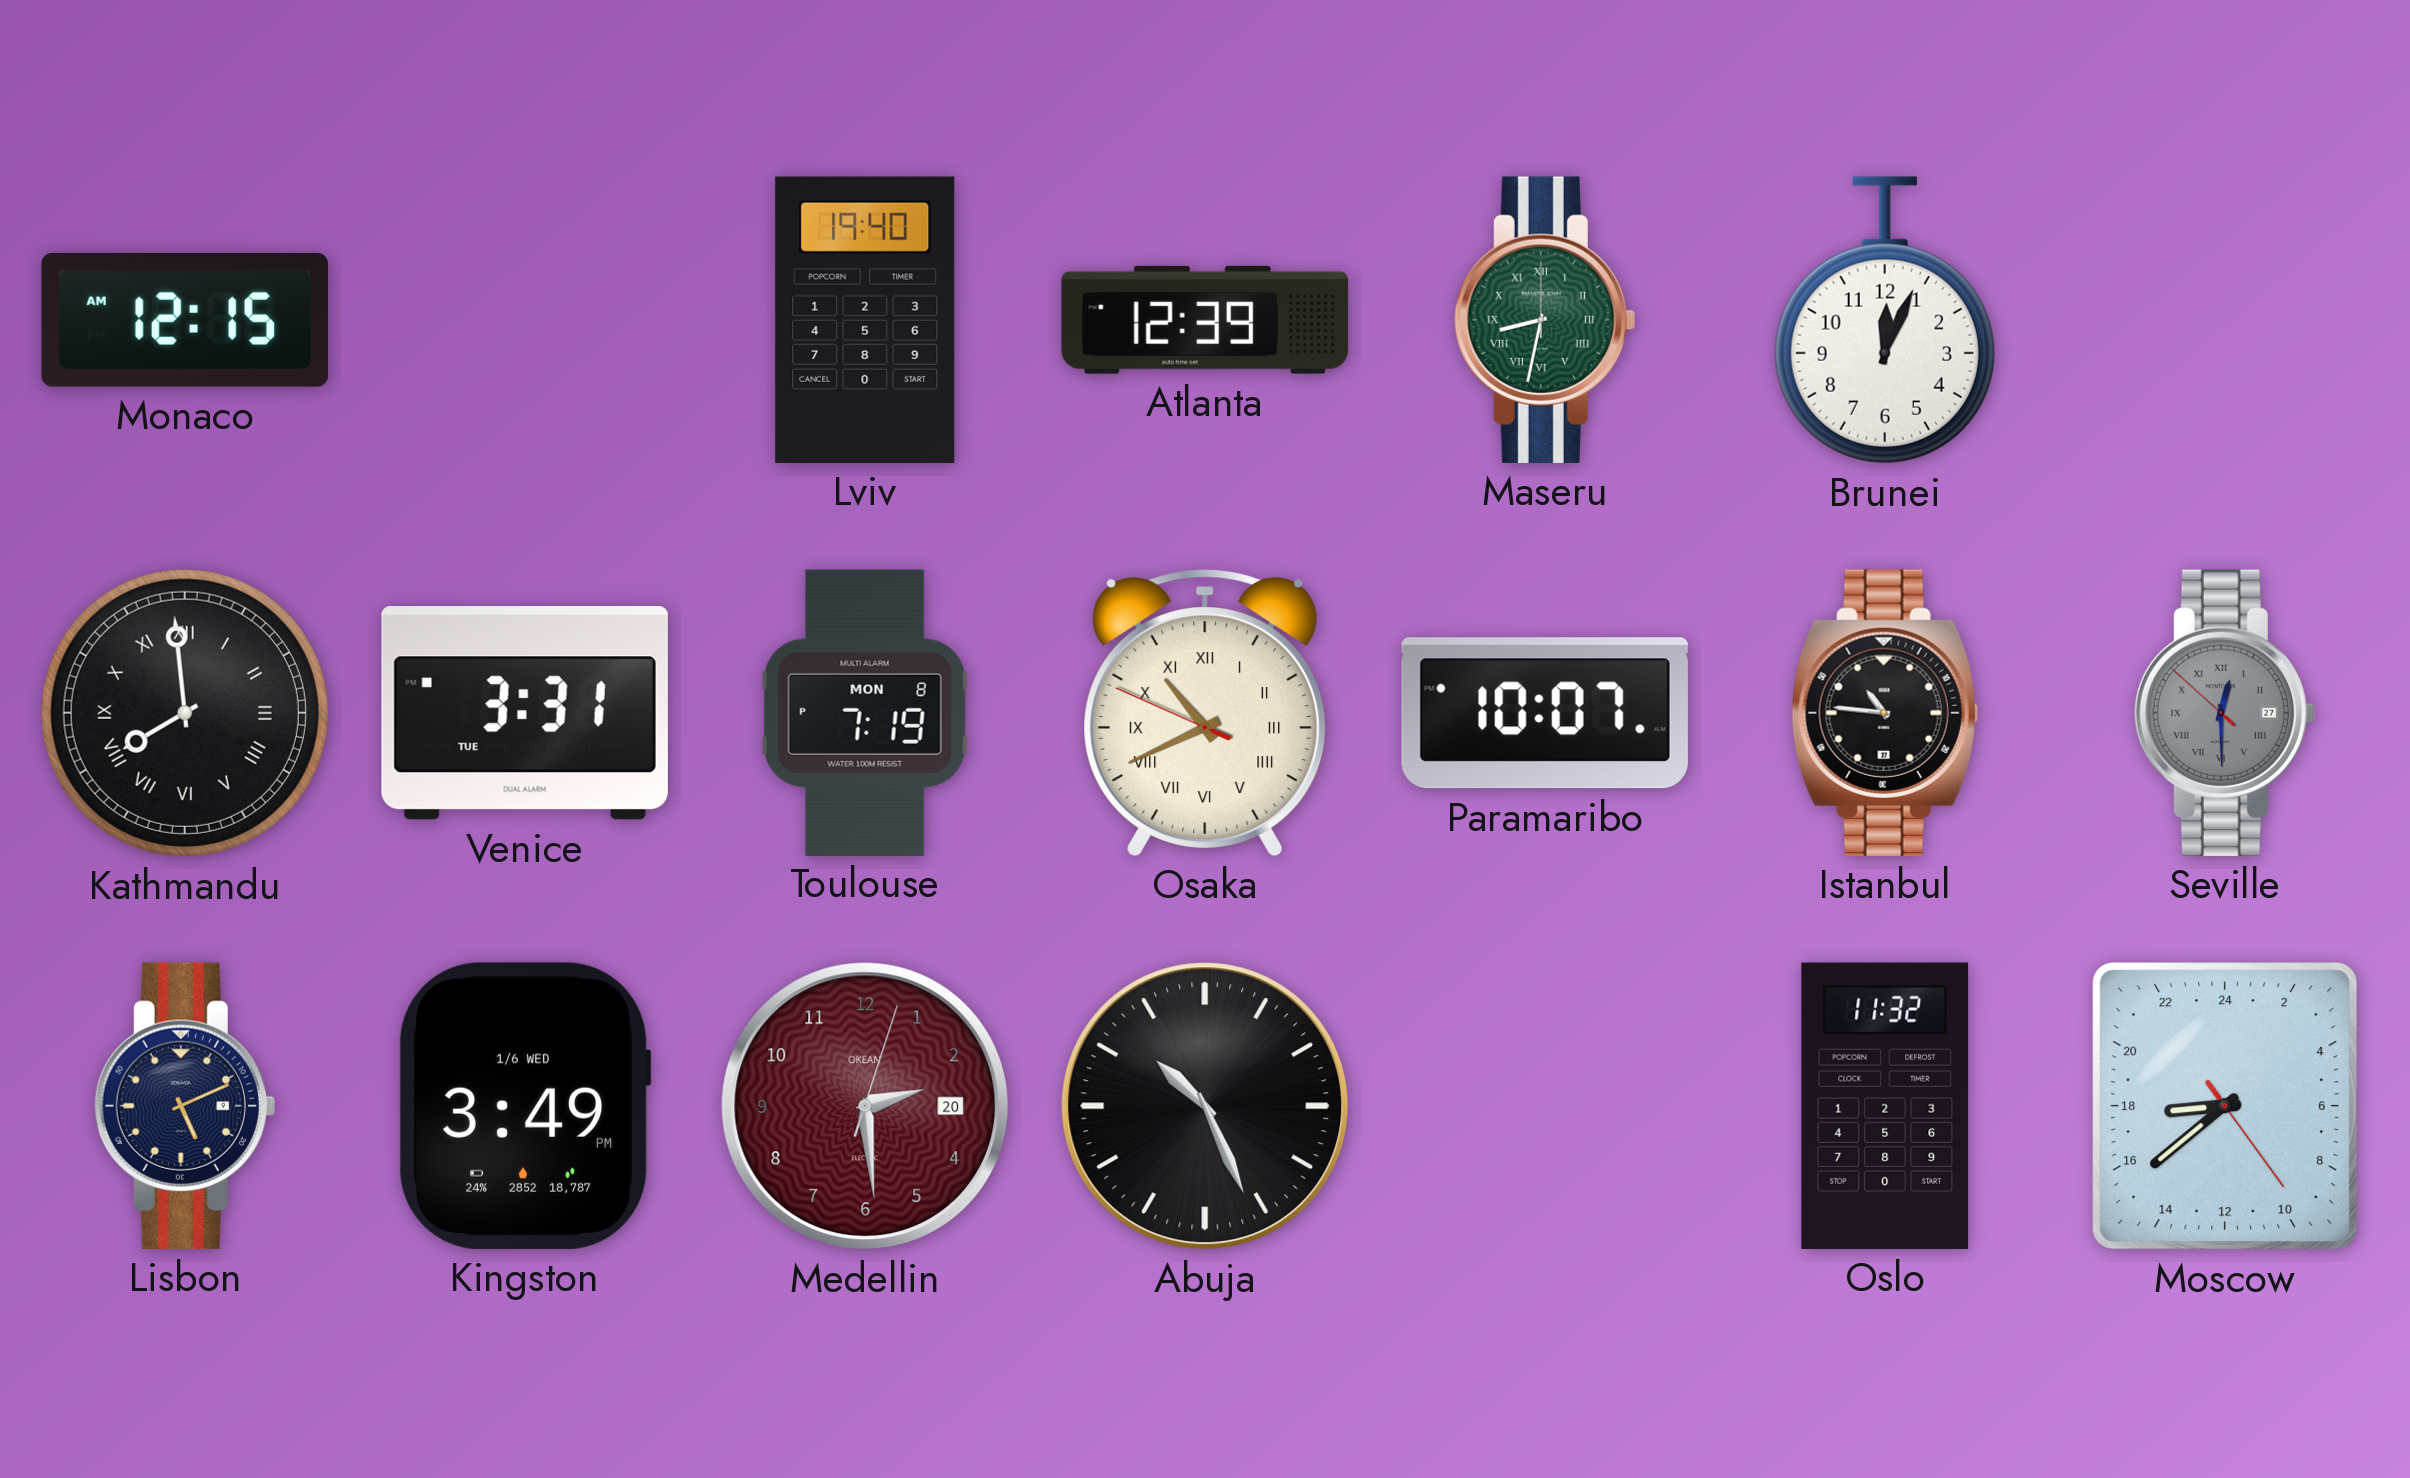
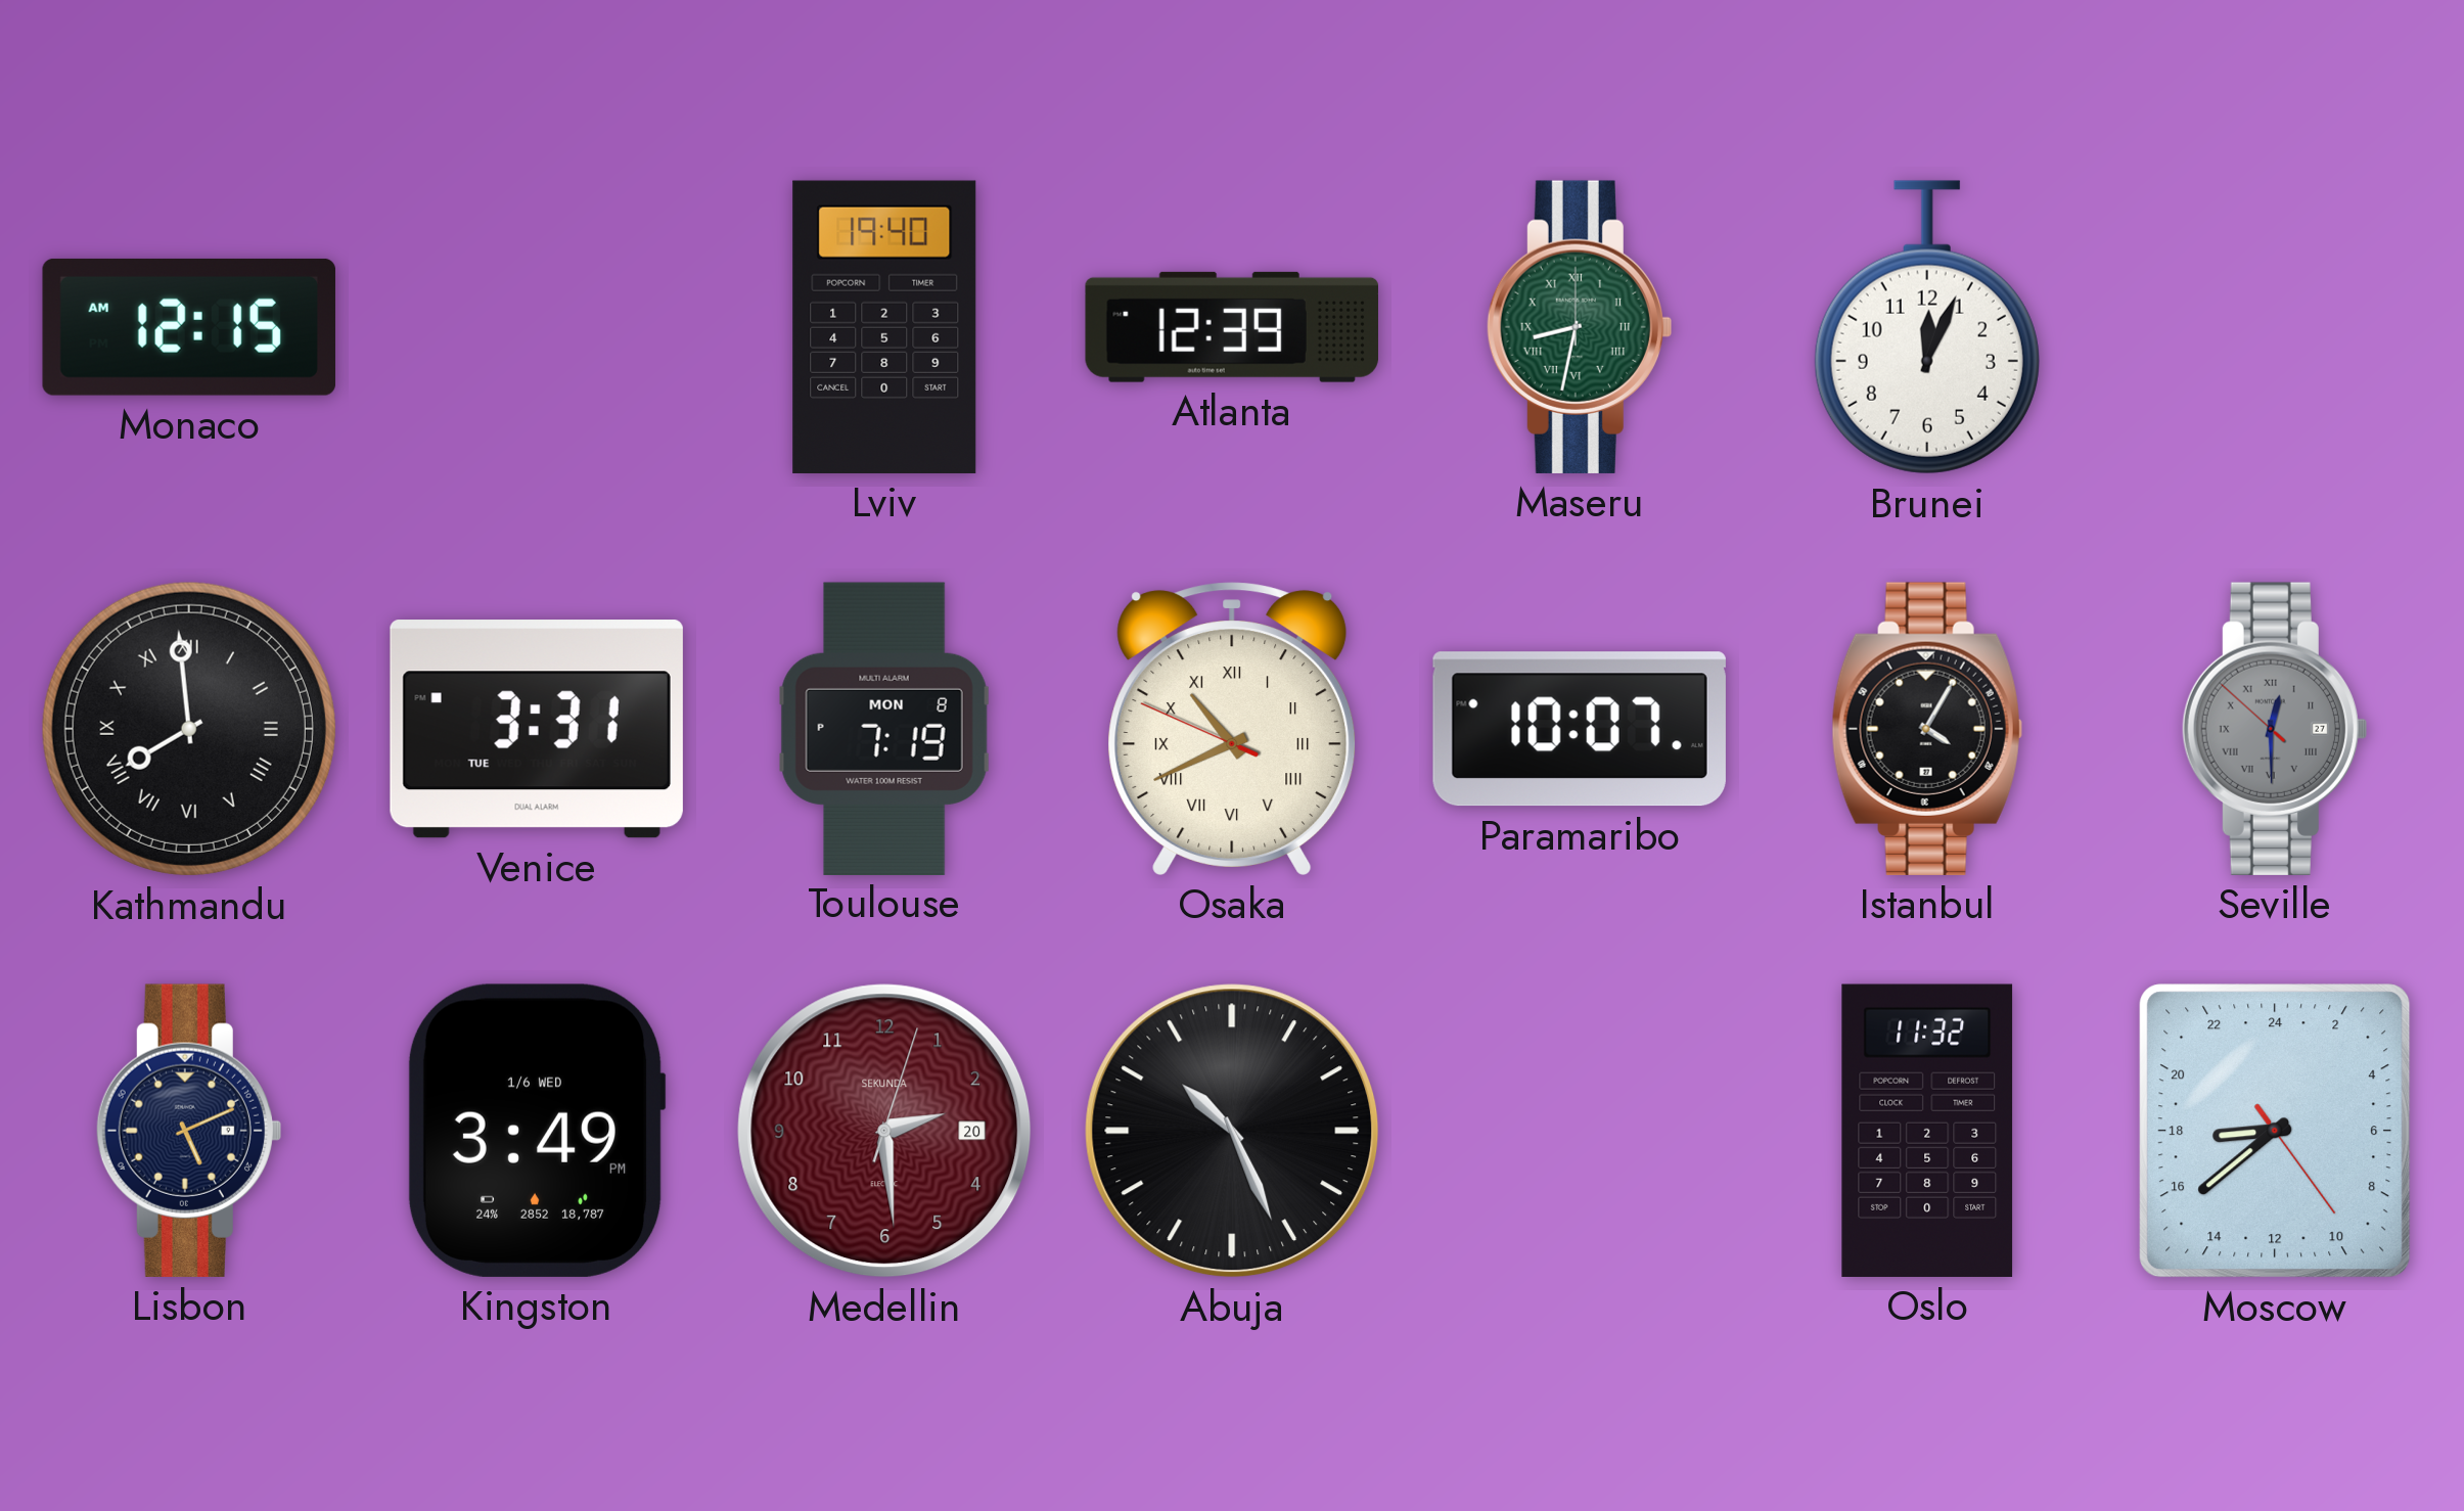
Istanbul: 10:46 -> 4:05
Medellin brand: OKEAN -> SEKUNDA
